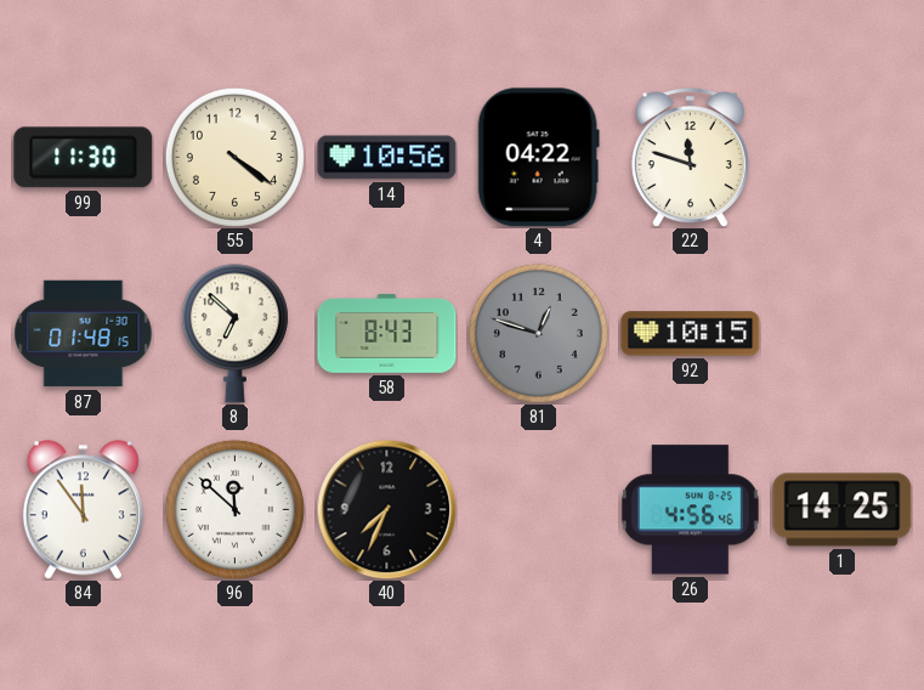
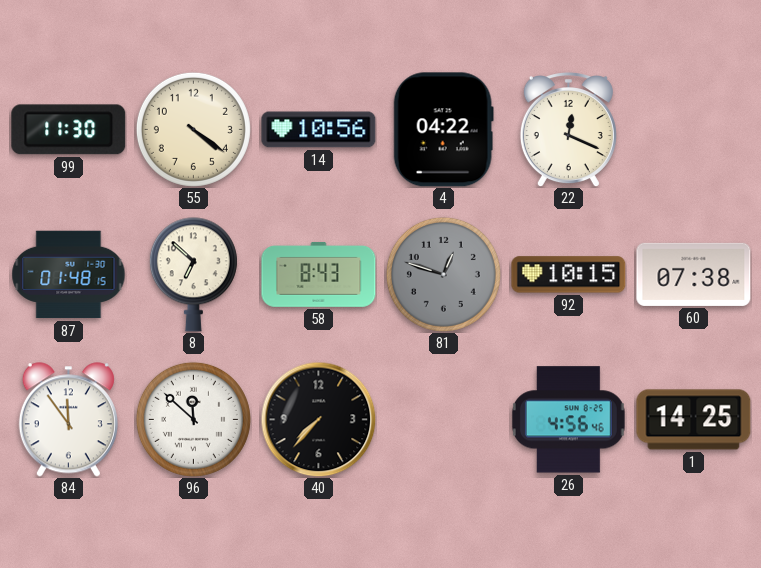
22: 11:48 -> 12:19
60: none -> 07:38
40: 7:34 -> 7:37
